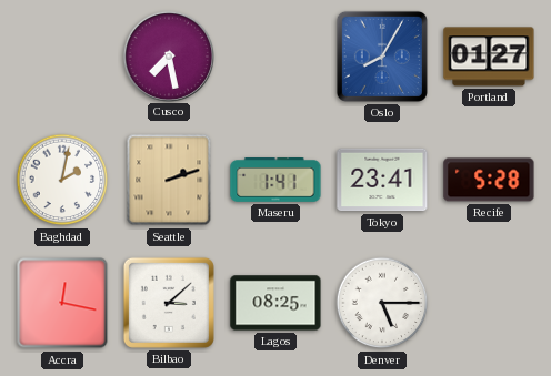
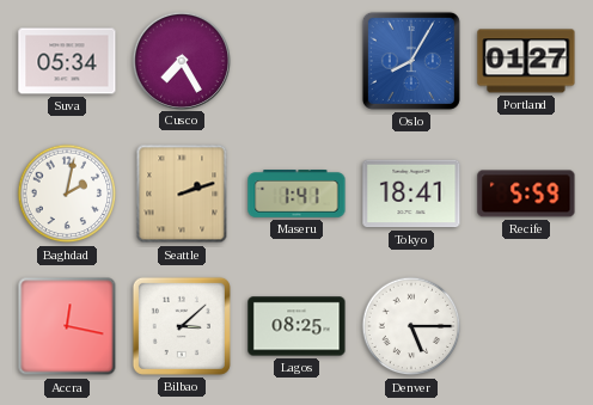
Suva: none -> 05:34
Cusco: 7:28 -> 7:25
Tokyo: 23:41 -> 18:41
Recife: 5:28 -> 5:59
